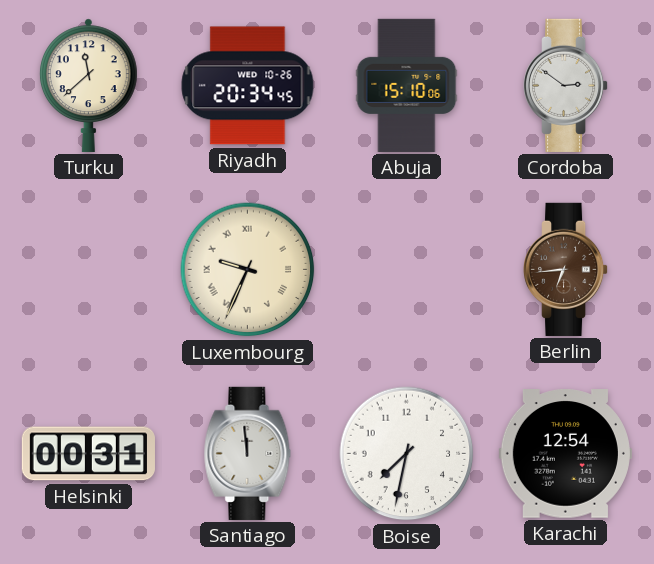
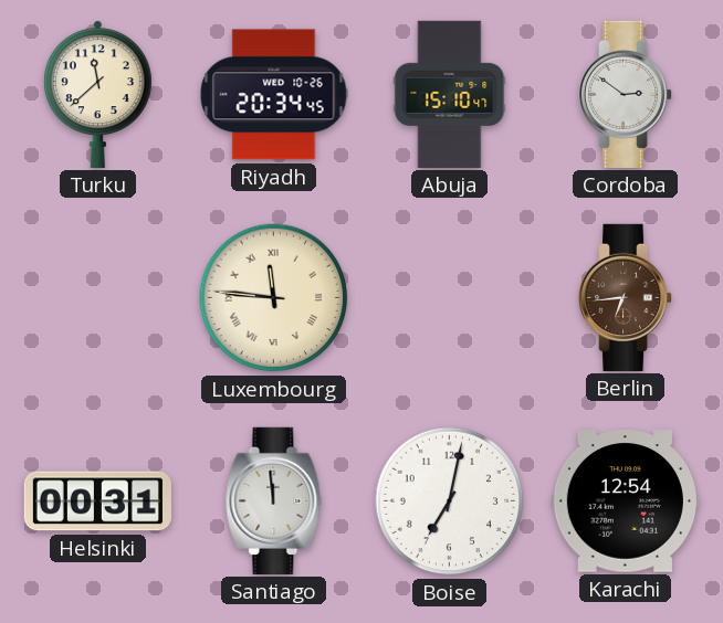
Abuja: 15:10:06 -> 15:10:47
Luxembourg: 9:34 -> 11:46
Boise: 7:32 -> 7:02
